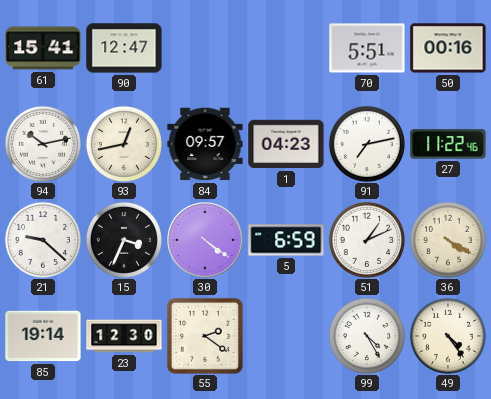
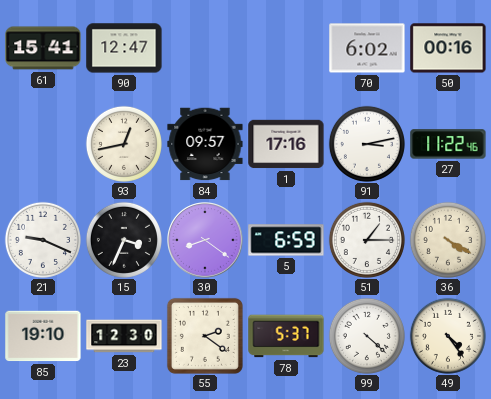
70: 5:51 -> 6:02
94: 10:13 -> none
1: 04:23 -> 17:16
91: 7:13 -> 3:13
21: 9:22 -> 9:19
30: 4:21 -> 8:21
51: 1:11 -> 1:15
85: 19:14 -> 19:10
78: none -> 5:37
99: 4:25 -> 4:22
